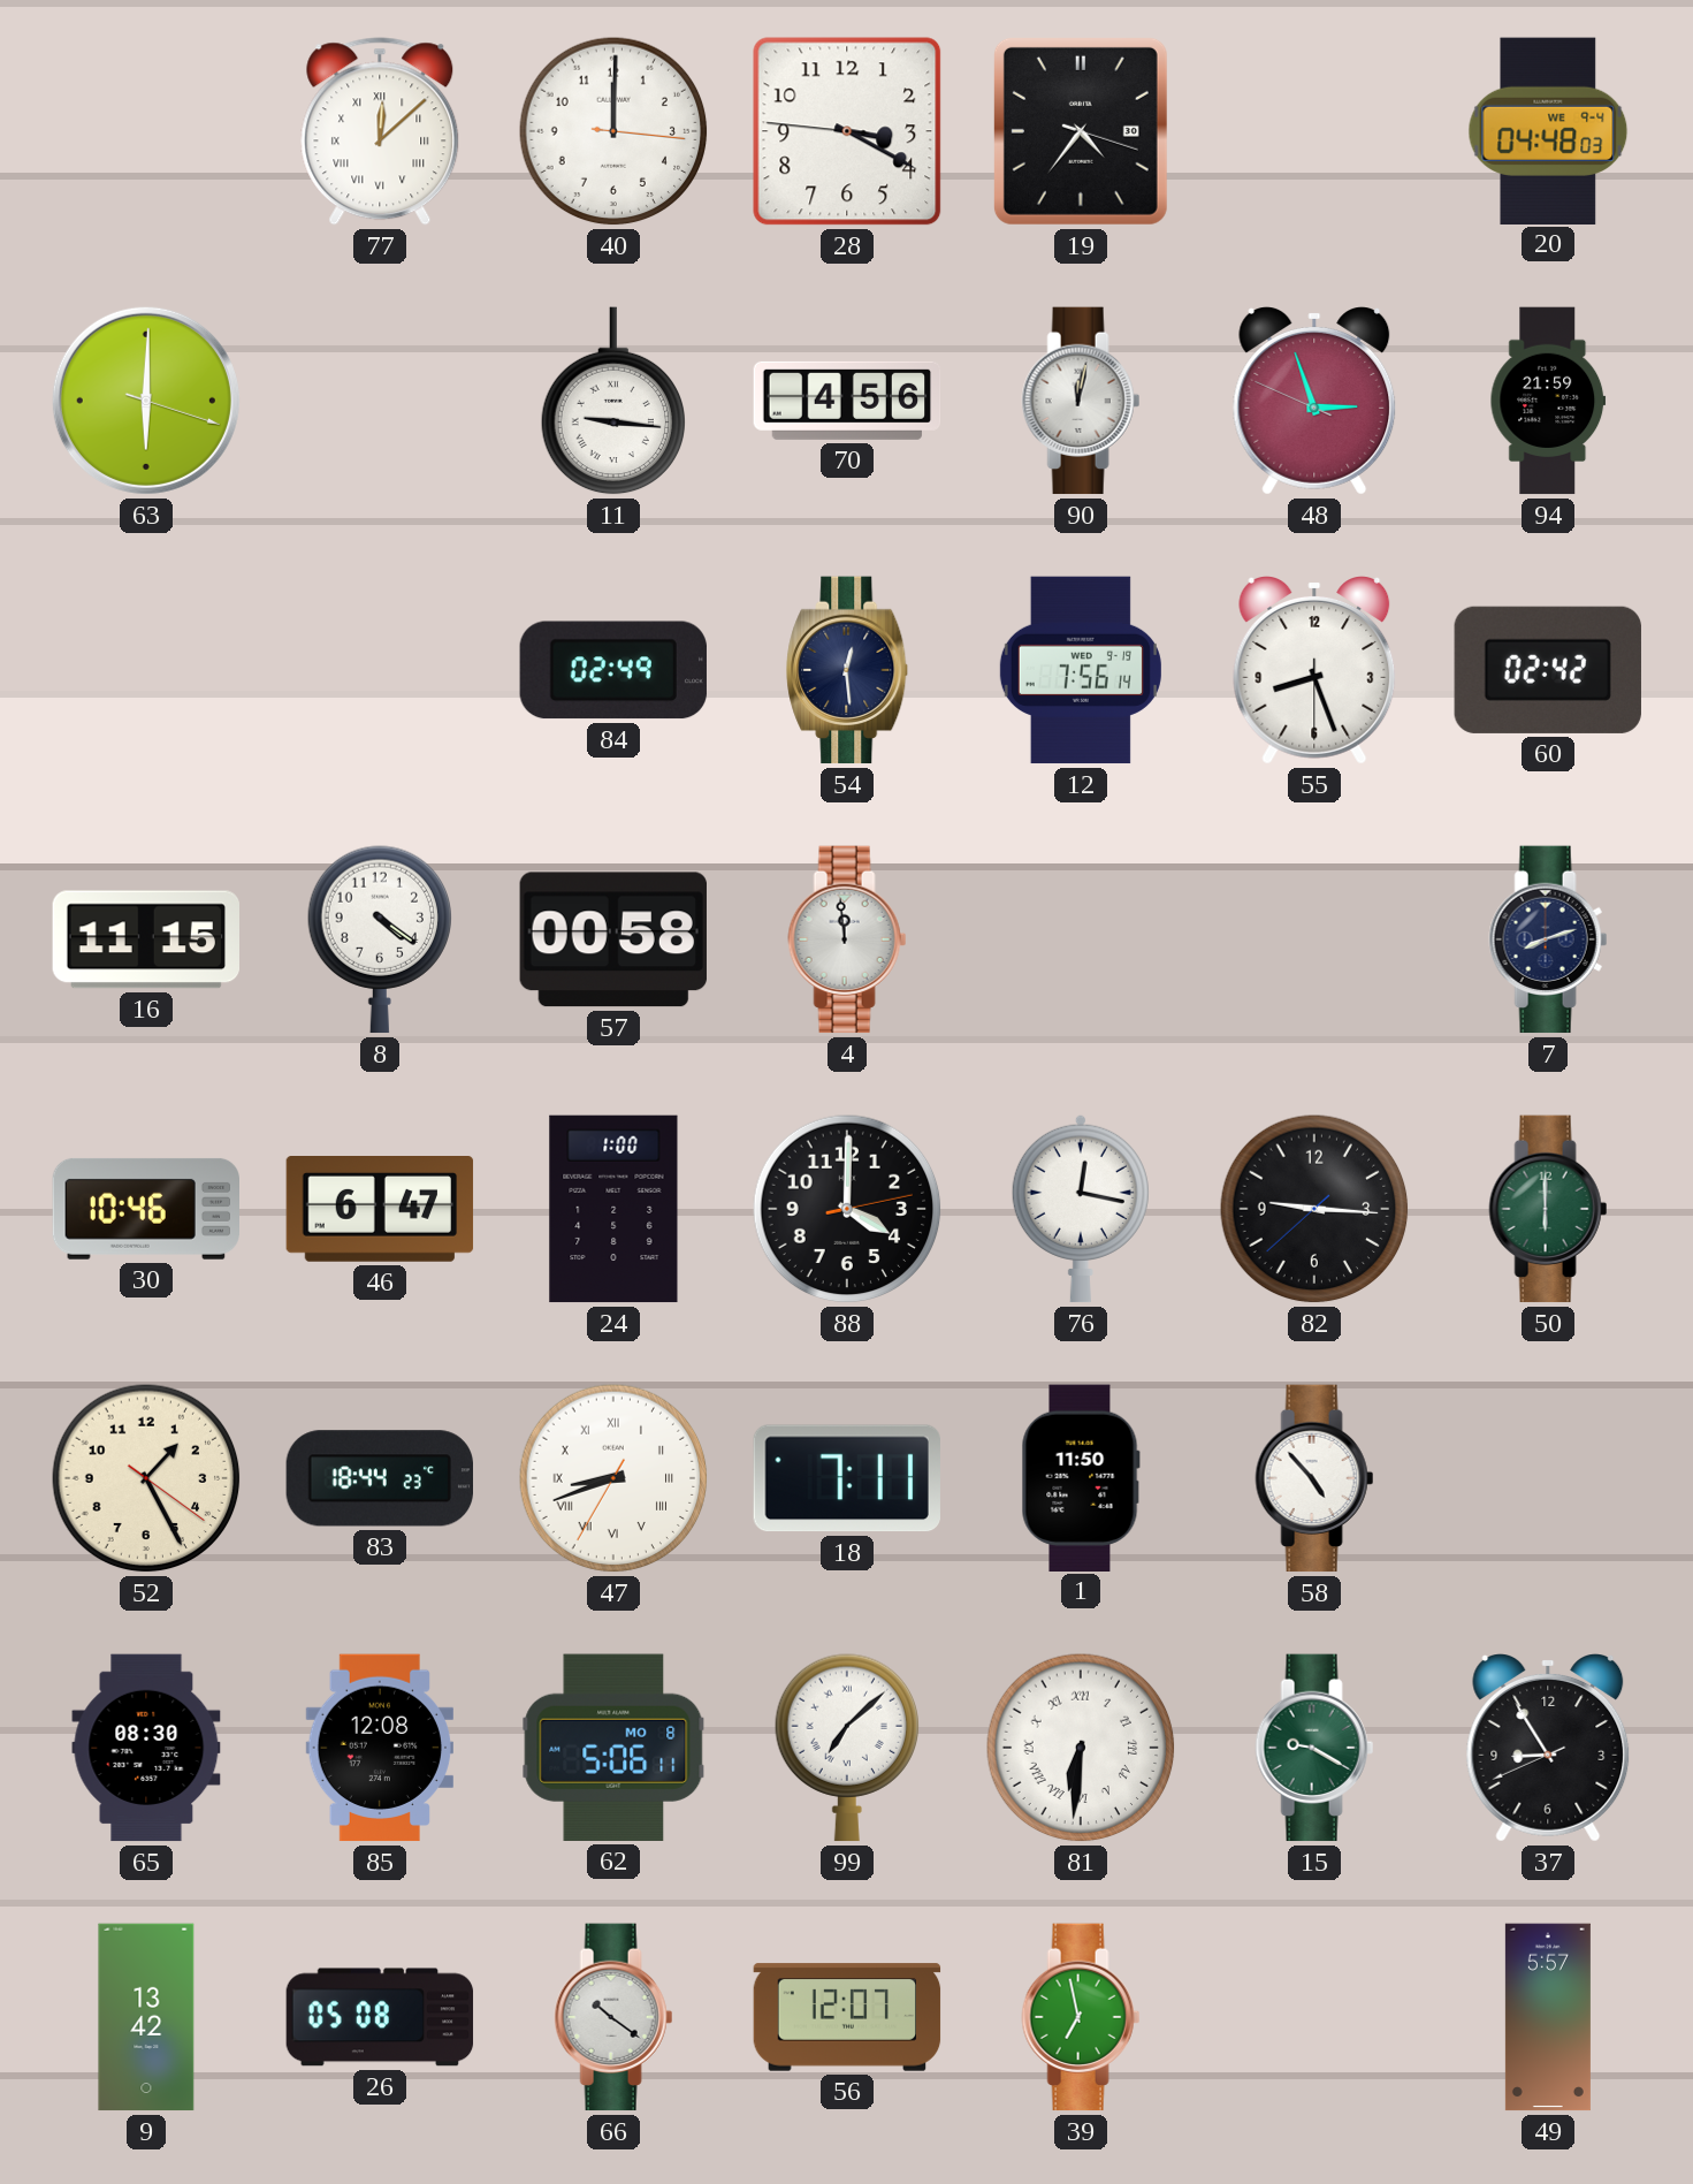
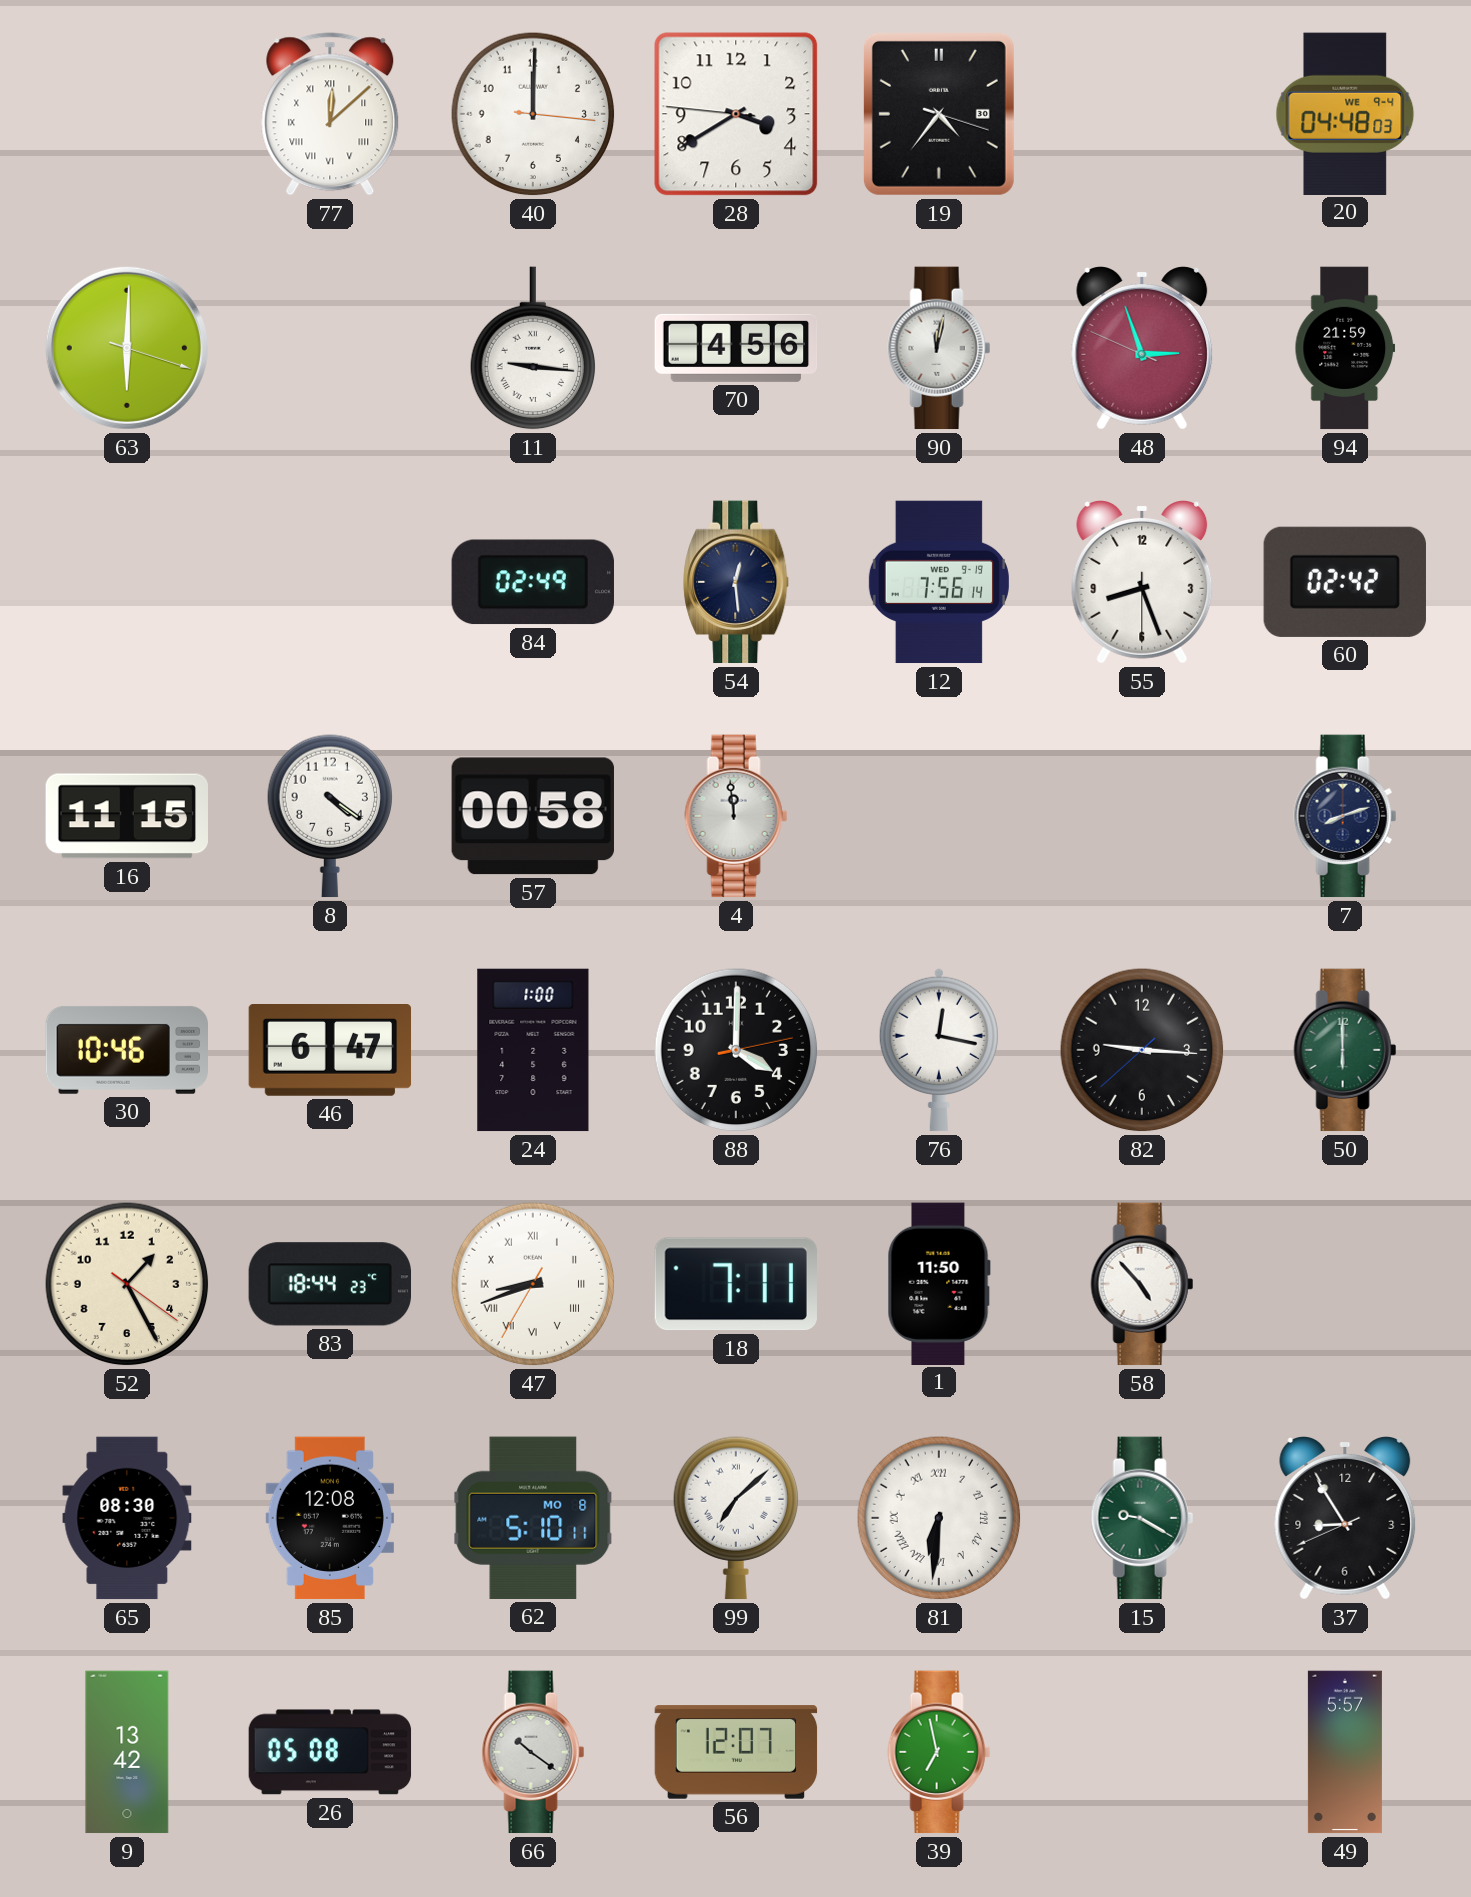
28: 3:19 -> 3:39
62: 5:06 -> 5:10
